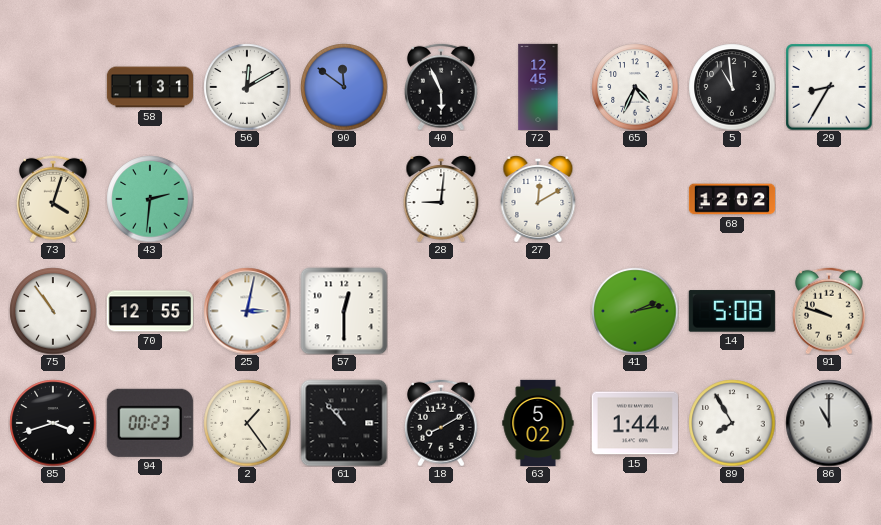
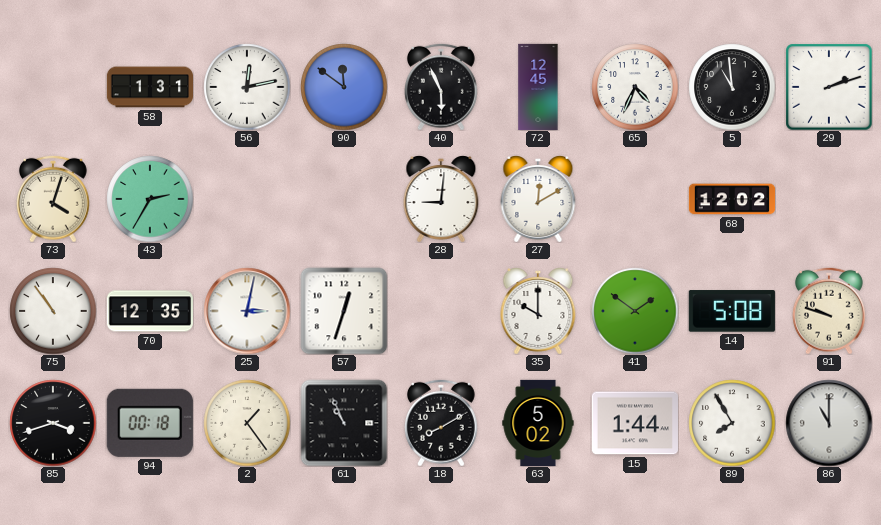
56: 12:10 -> 12:13
29: 8:35 -> 2:12
43: 2:31 -> 2:35
70: 12:55 -> 12:35
57: 12:30 -> 12:33
35: none -> 10:00
41: 2:13 -> 1:51
94: 00:23 -> 00:18
61: 10:53 -> 10:56
